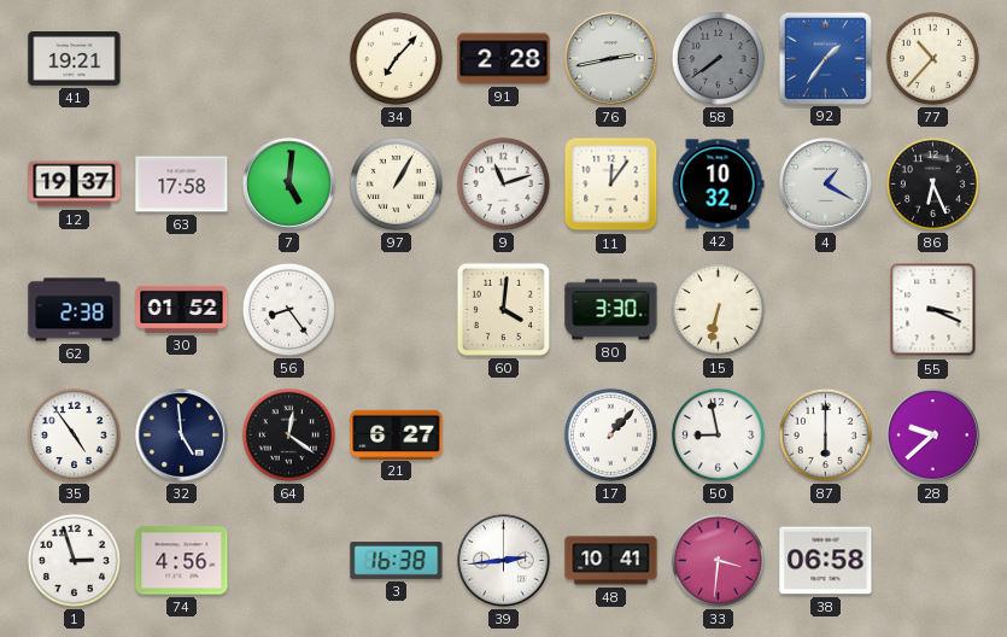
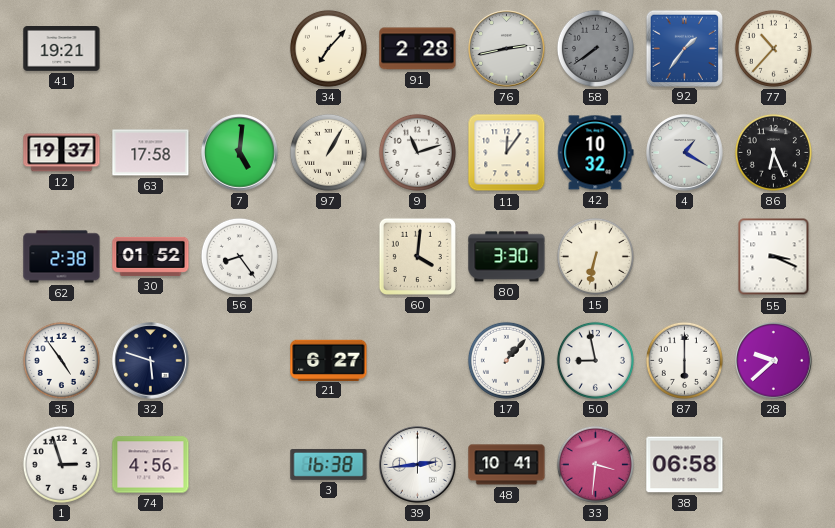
32: 4:59 -> 5:48
64: 12:21 -> none
